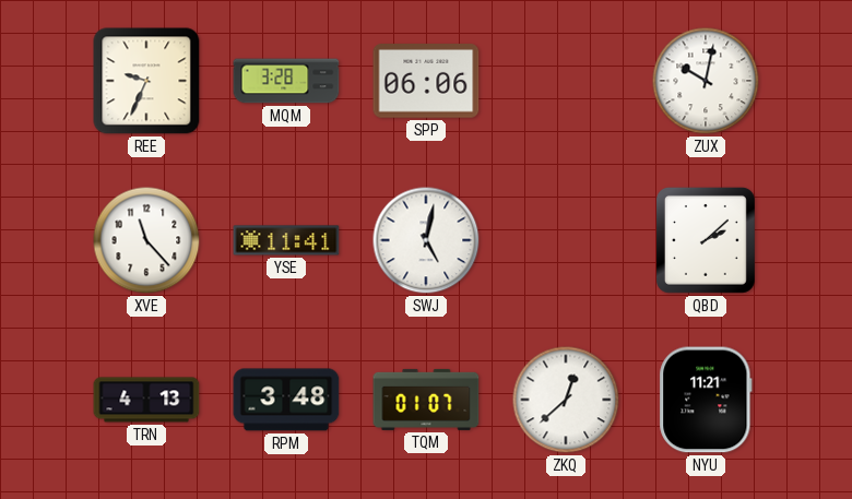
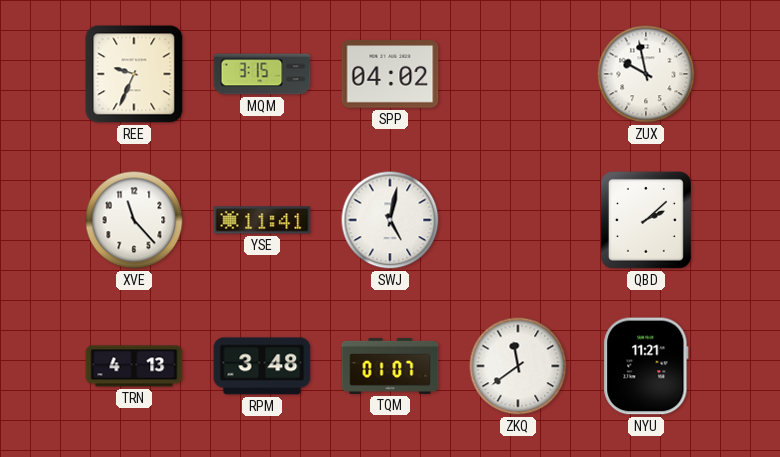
MQM: 3:28 -> 3:15
SPP: 06:06 -> 04:02
ZUX: 10:02 -> 9:58
ZKQ: 12:38 -> 11:39
